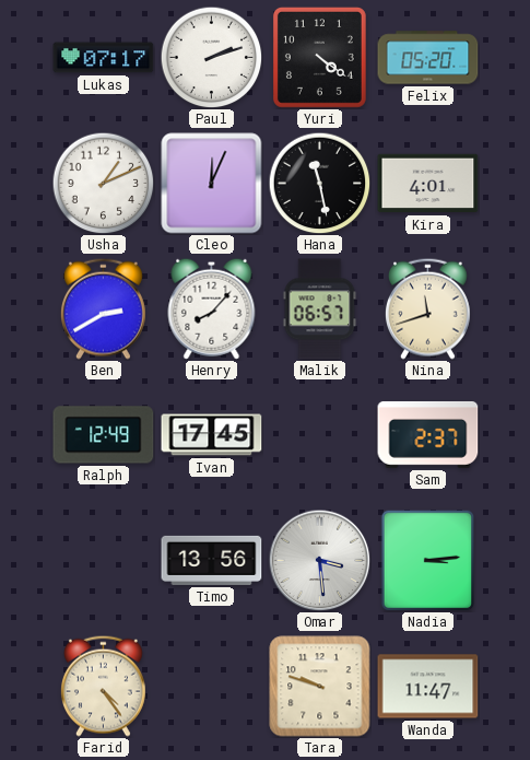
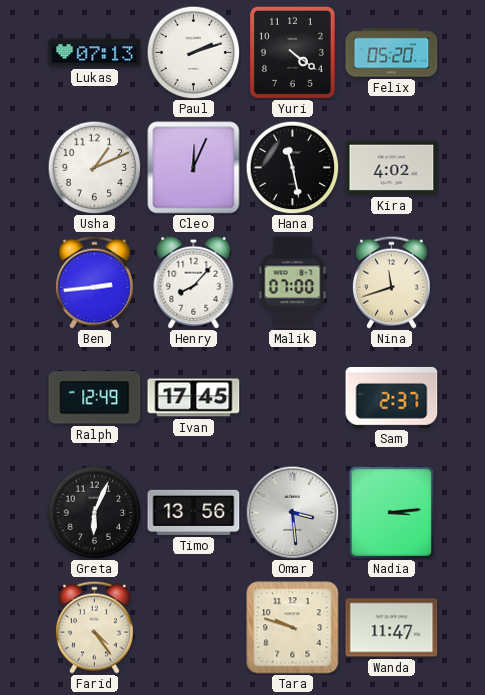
Lukas: 07:17 -> 07:13
Kira: 4:01 -> 4:02
Ben: 2:40 -> 2:44
Malik: 06:57 -> 07:00
Greta: none -> 6:04
